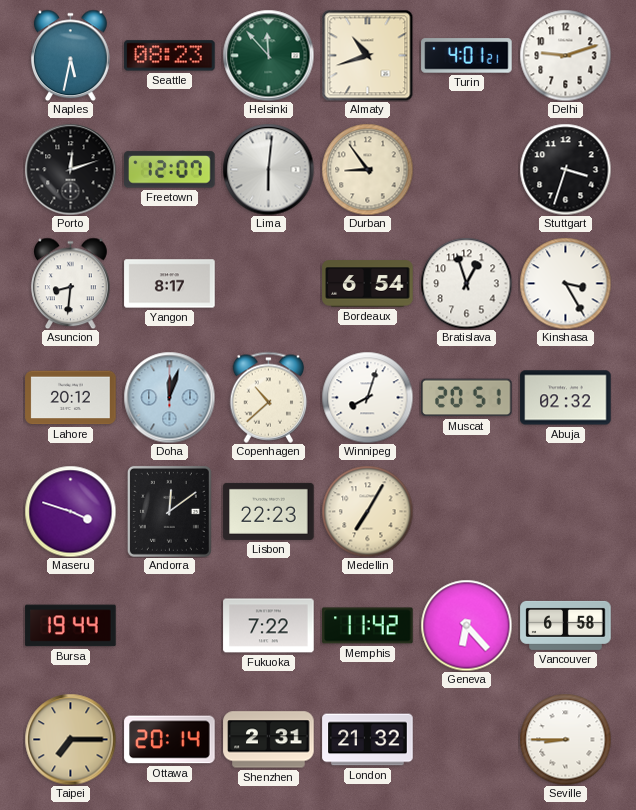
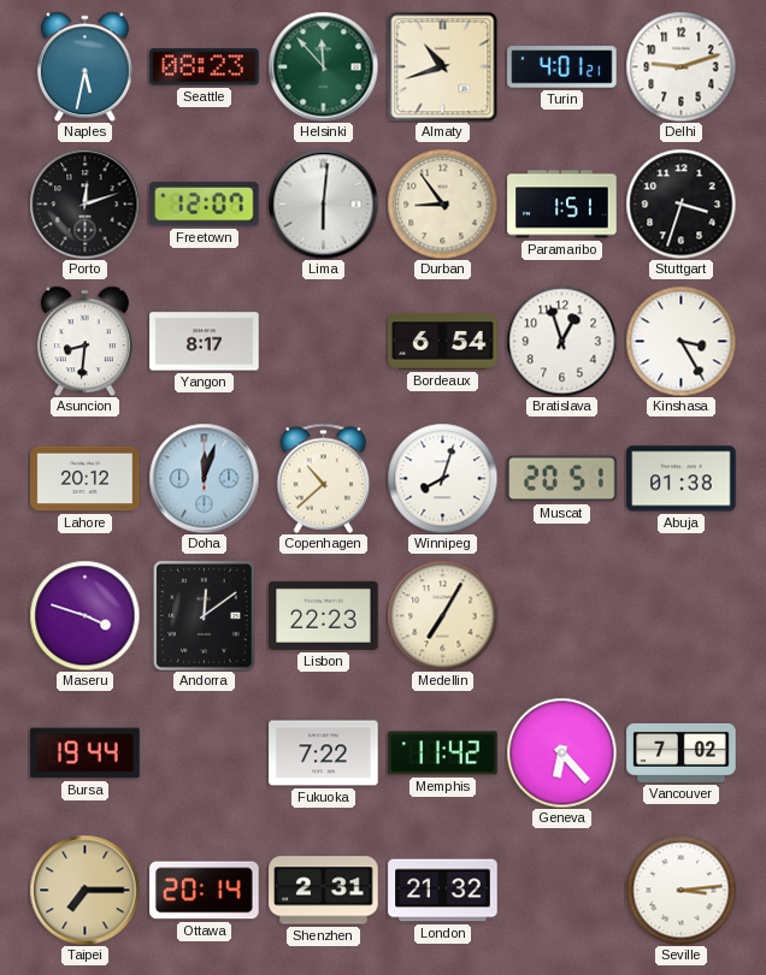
Paramaribo: none -> 1:51
Abuja: 02:32 -> 01:38
Vancouver: 6:58 -> 7:02
Seville: 8:45 -> 3:14
